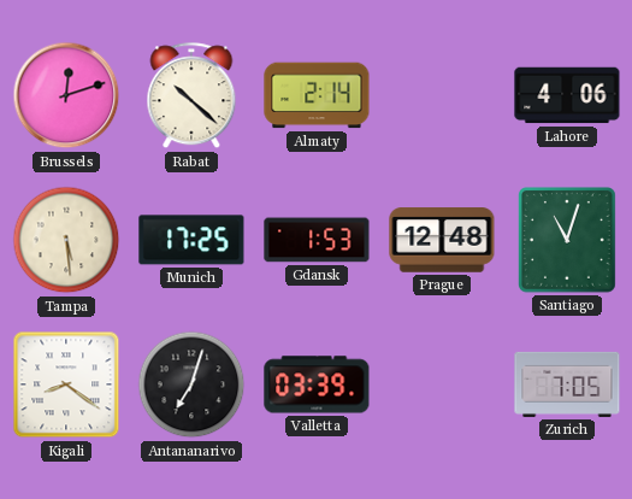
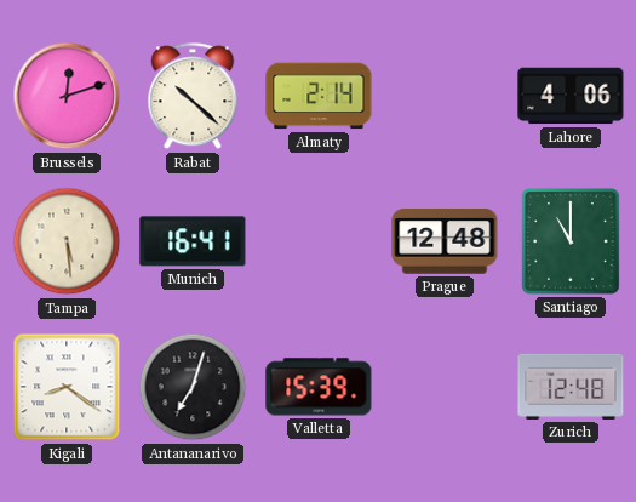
Munich: 17:25 -> 16:41
Gdansk: 1:53 -> none
Santiago: 11:03 -> 11:00
Valletta: 03:39 -> 15:39
Zurich: 7:05 -> 12:48
